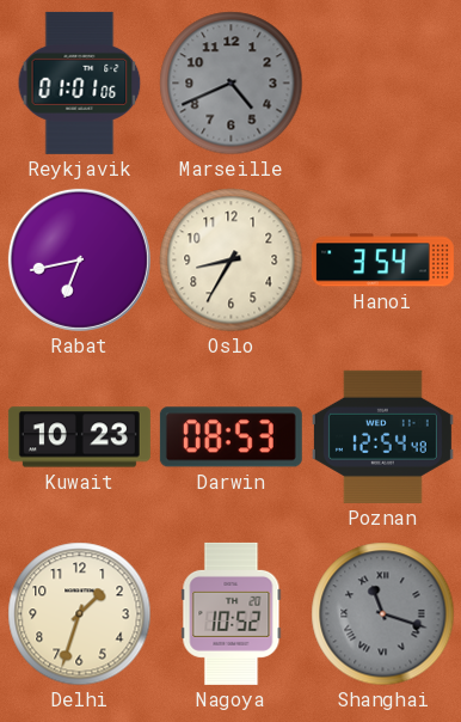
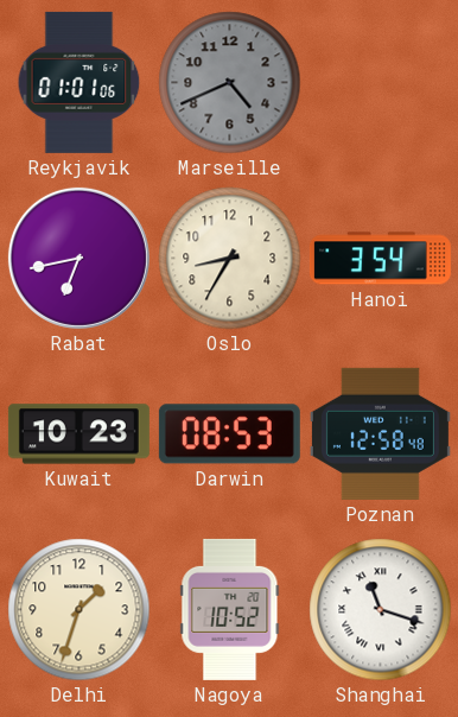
Poznan: 12:54 -> 12:58
Shanghai dial: grey -> white
